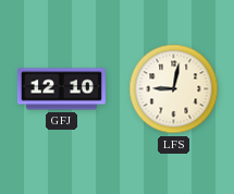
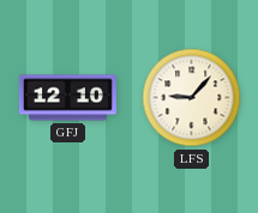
LFS: 9:02 -> 9:07
